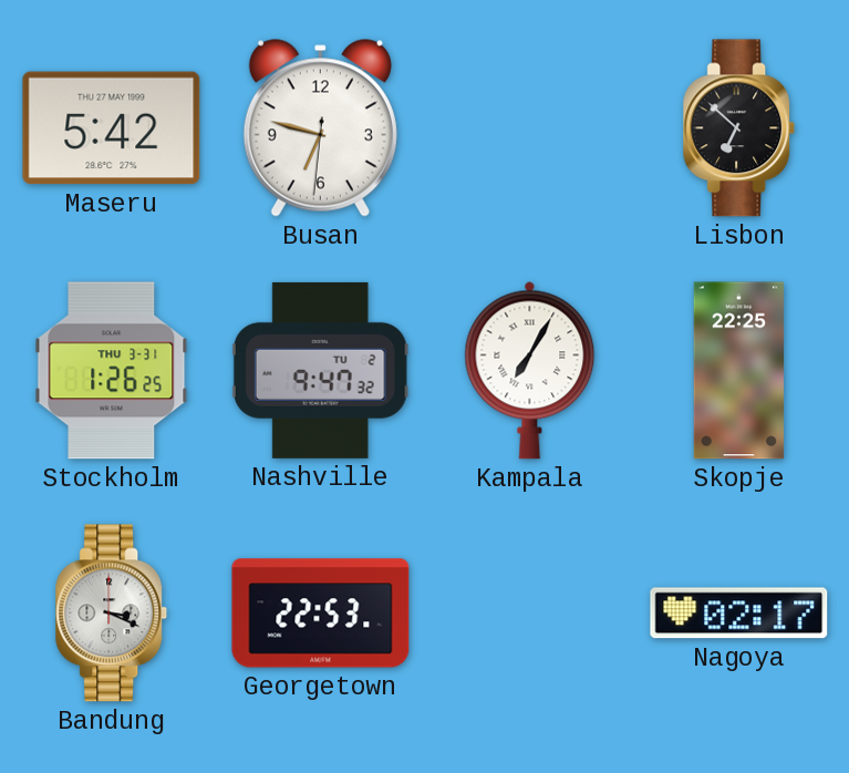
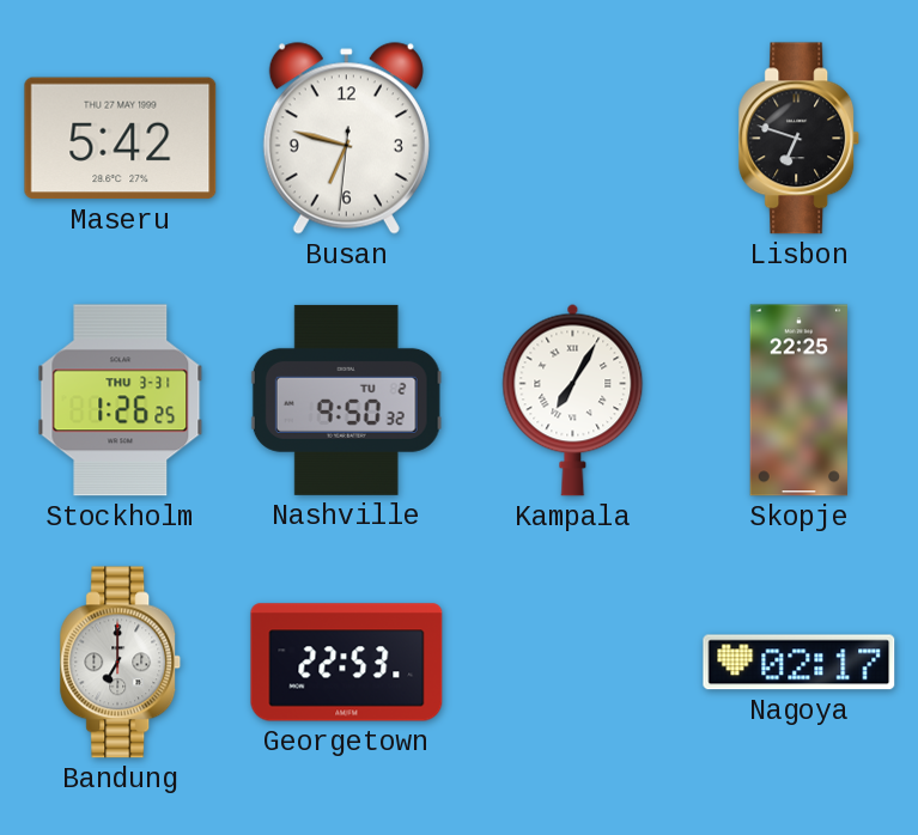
Lisbon: 6:52 -> 6:48
Nashville: 9:47 -> 9:50
Bandung: 3:19 -> 7:00
